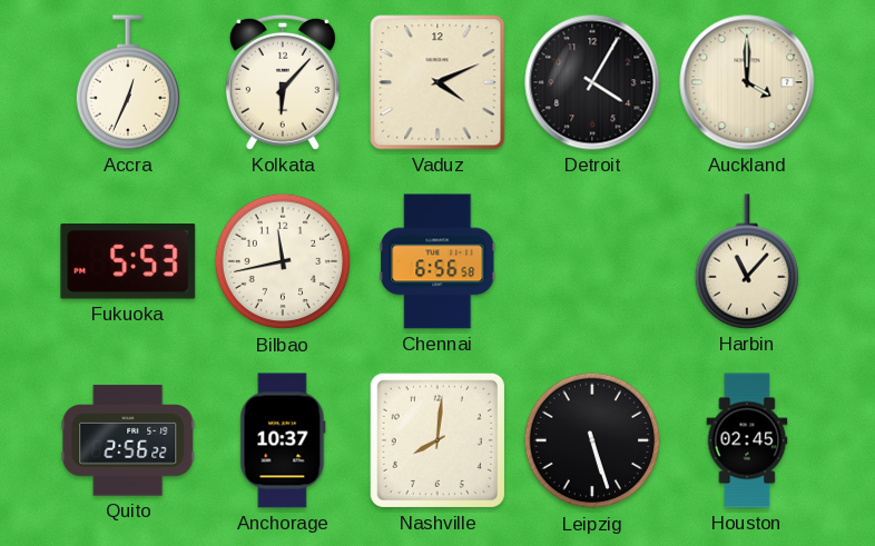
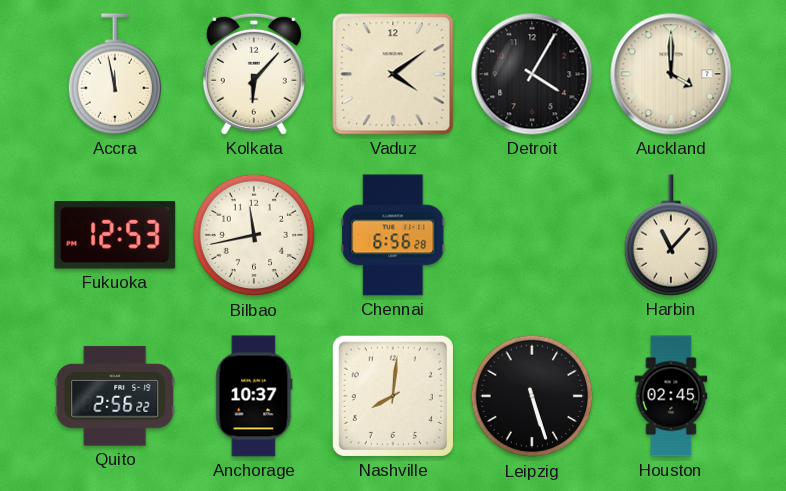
Accra: 12:34 -> 11:58
Vaduz: 4:11 -> 4:09
Fukuoka: 5:53 -> 12:53
Chennai: 6:56:58 -> 6:56:28
